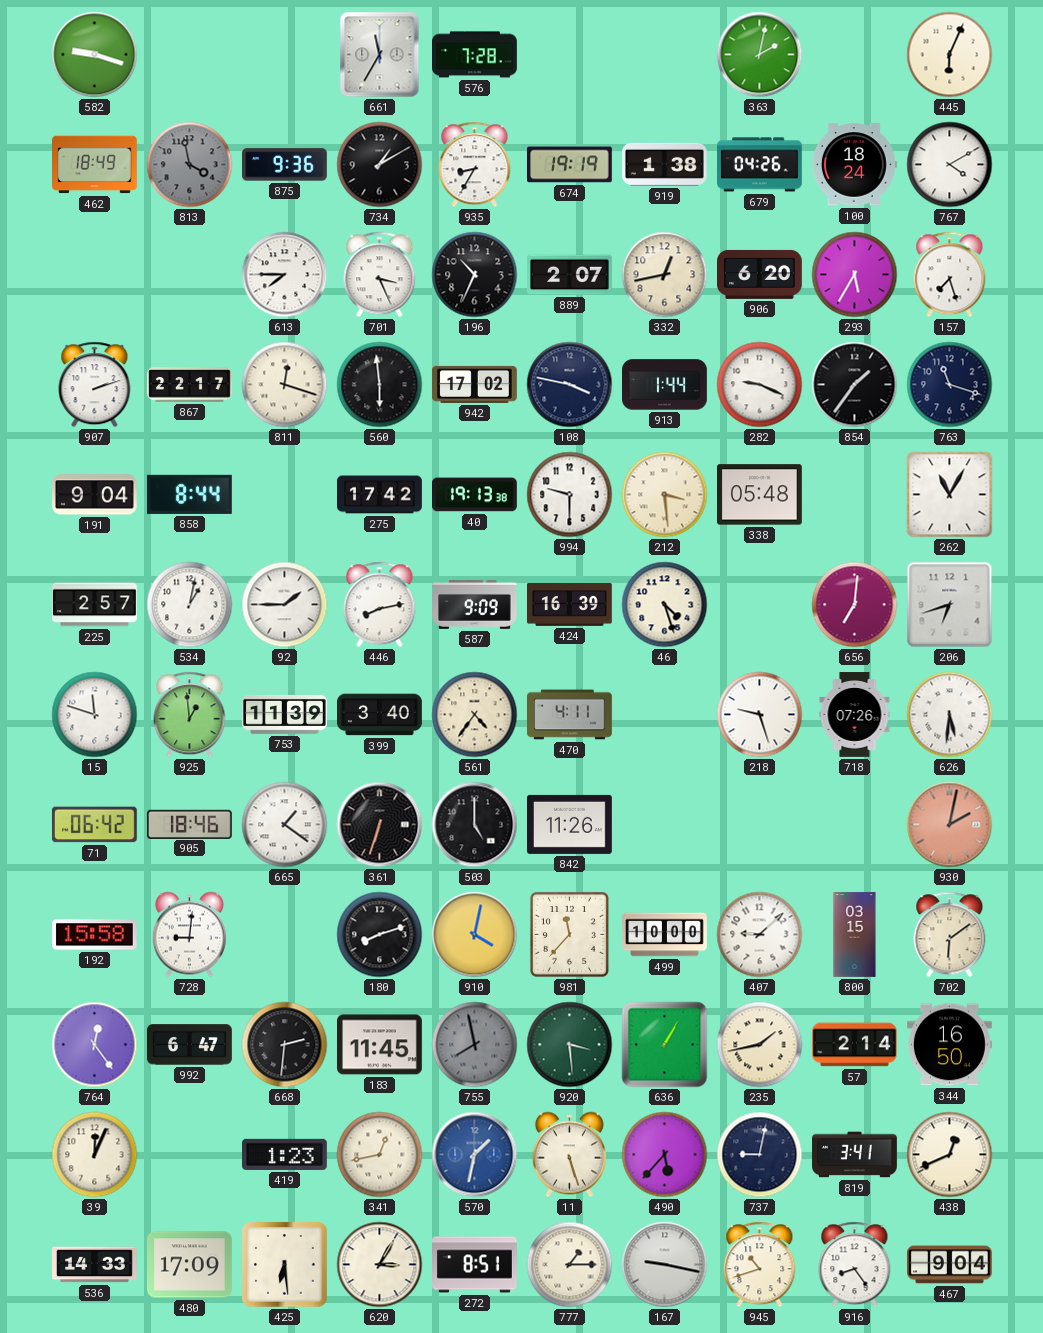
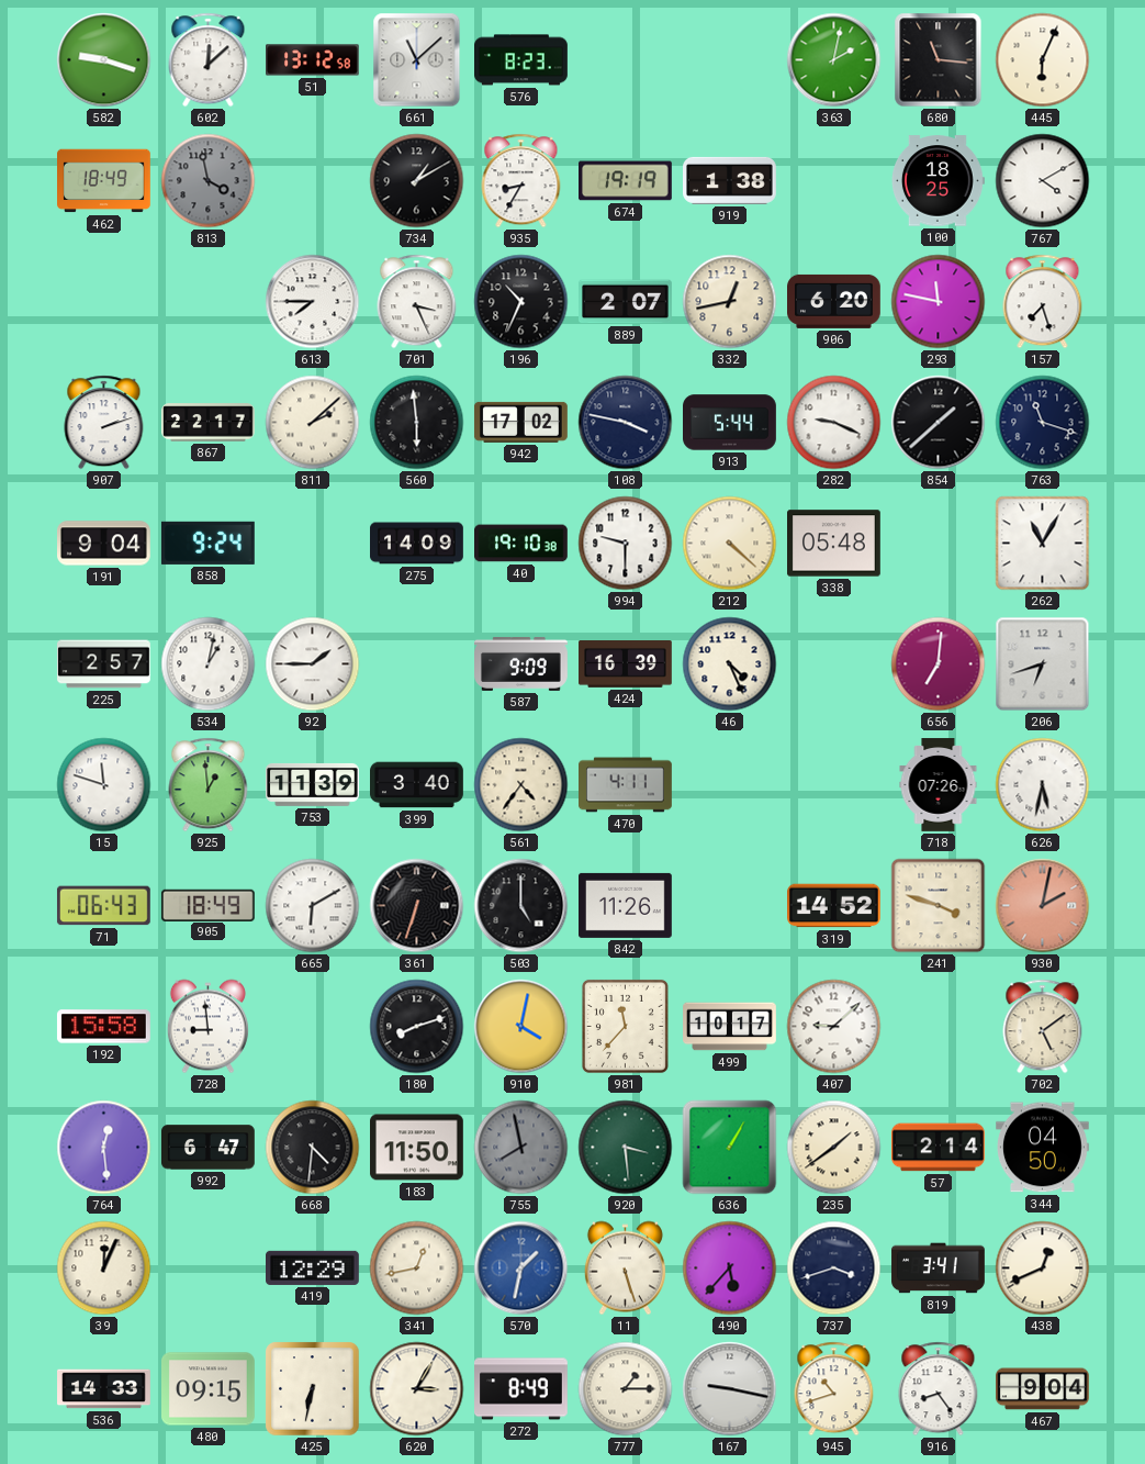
602: none -> 12:08
51: none -> 13:12
661: 11:35 -> 11:08
576: 7:28 -> 8:23
680: none -> 11:16
875: 9:36 -> none
679: 04:26 -> none
100: 18:24 -> 18:25
293: 5:35 -> 11:47
811: 12:18 -> 2:08
913: 1:44 -> 5:44
854: 1:36 -> 1:38
858: 8:44 -> 9:24
275: 17:42 -> 14:09
40: 19:13 -> 19:10
212: 3:29 -> 4:22
446: 8:13 -> none
46: 4:27 -> 4:26
218: 9:27 -> none
626: 5:31 -> 5:32
71: 06:42 -> 06:43
905: 18:46 -> 18:49
665: 1:21 -> 6:10
319: none -> 14:52
241: none -> 3:48
728: 9:01 -> 8:59
499: 10:00 -> 10:17
800: 03:15 -> none
702: 6:09 -> 5:09
764: 12:24 -> 12:29
668: 2:31 -> 4:31
183: 11:45 -> 11:50
235: 1:43 -> 1:39
344: 16:50 -> 04:50
419: 1:23 -> 12:29
737: 9:02 -> 3:42
480: 17:09 -> 09:15
425: 6:29 -> 6:32
272: 8:51 -> 8:49
